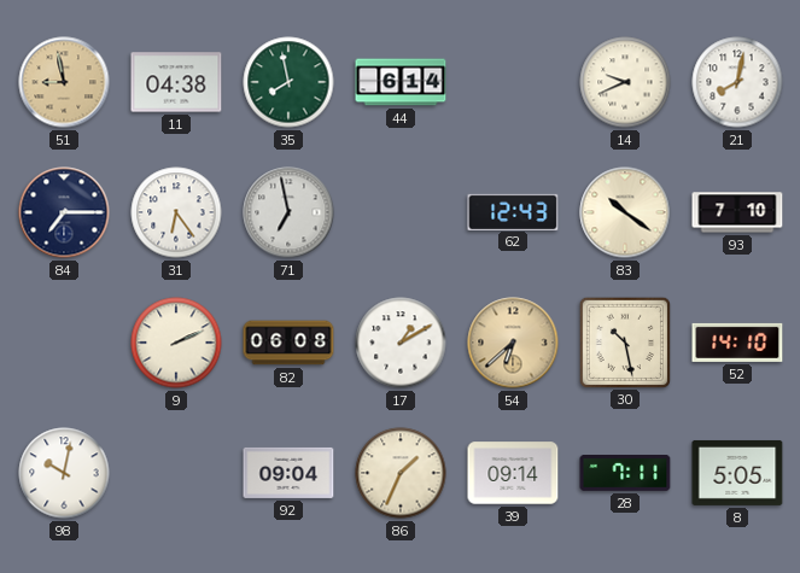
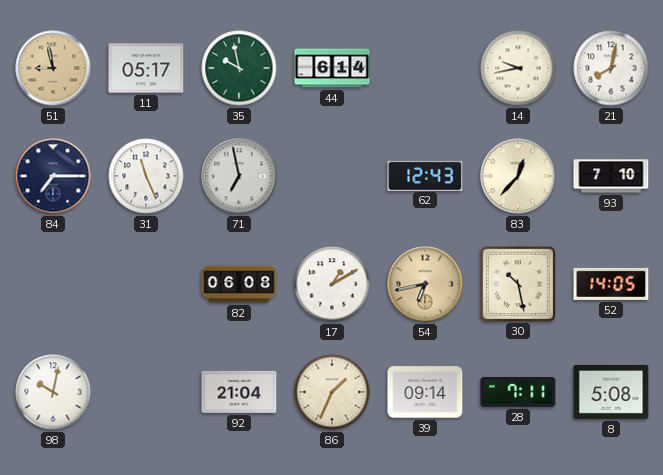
11: 04:38 -> 05:17
35: 7:58 -> 9:58
14: 9:41 -> 9:43
31: 6:24 -> 11:26
83: 10:21 -> 12:37
9: 2:11 -> none
54: 6:38 -> 6:43
52: 14:10 -> 14:05
92: 09:04 -> 21:04
8: 5:05 -> 5:08
